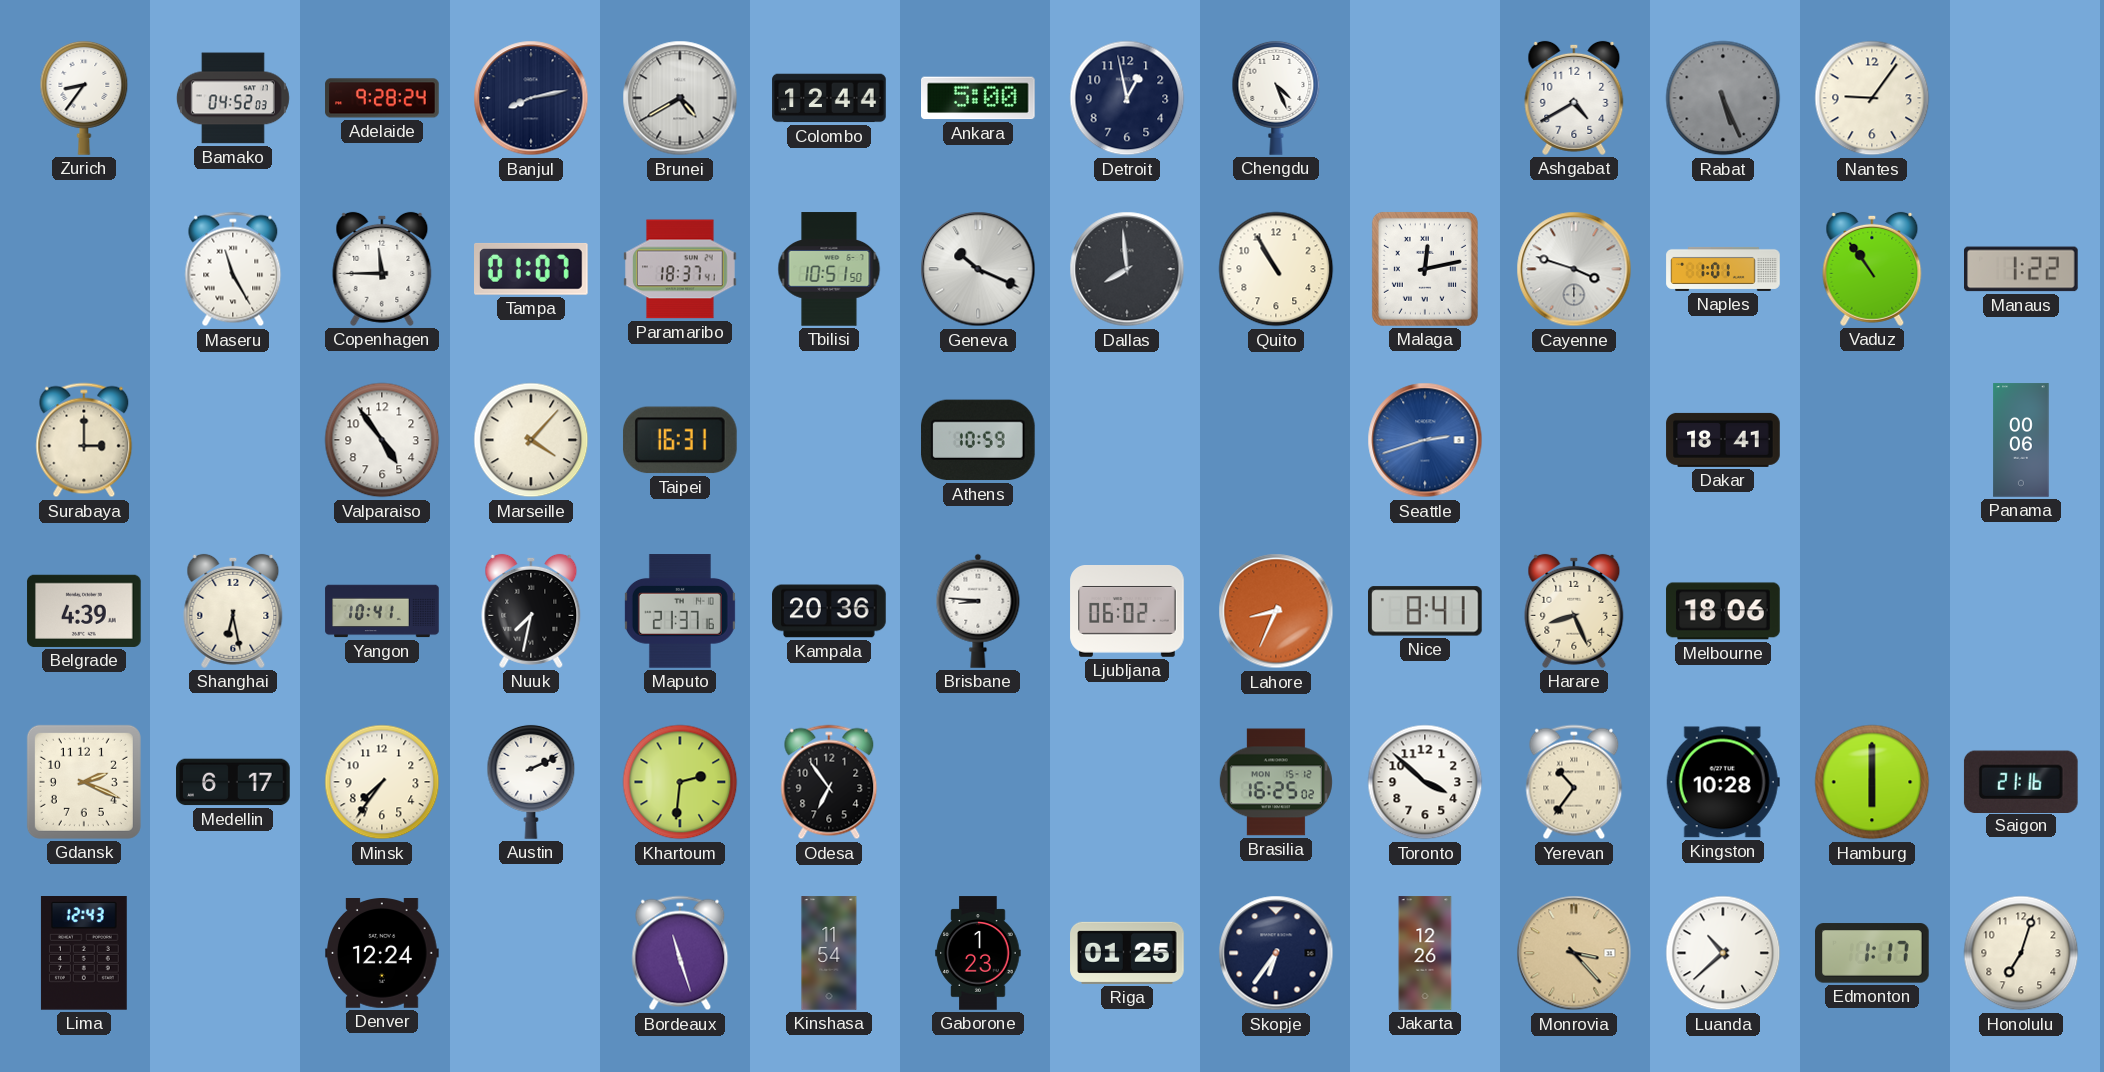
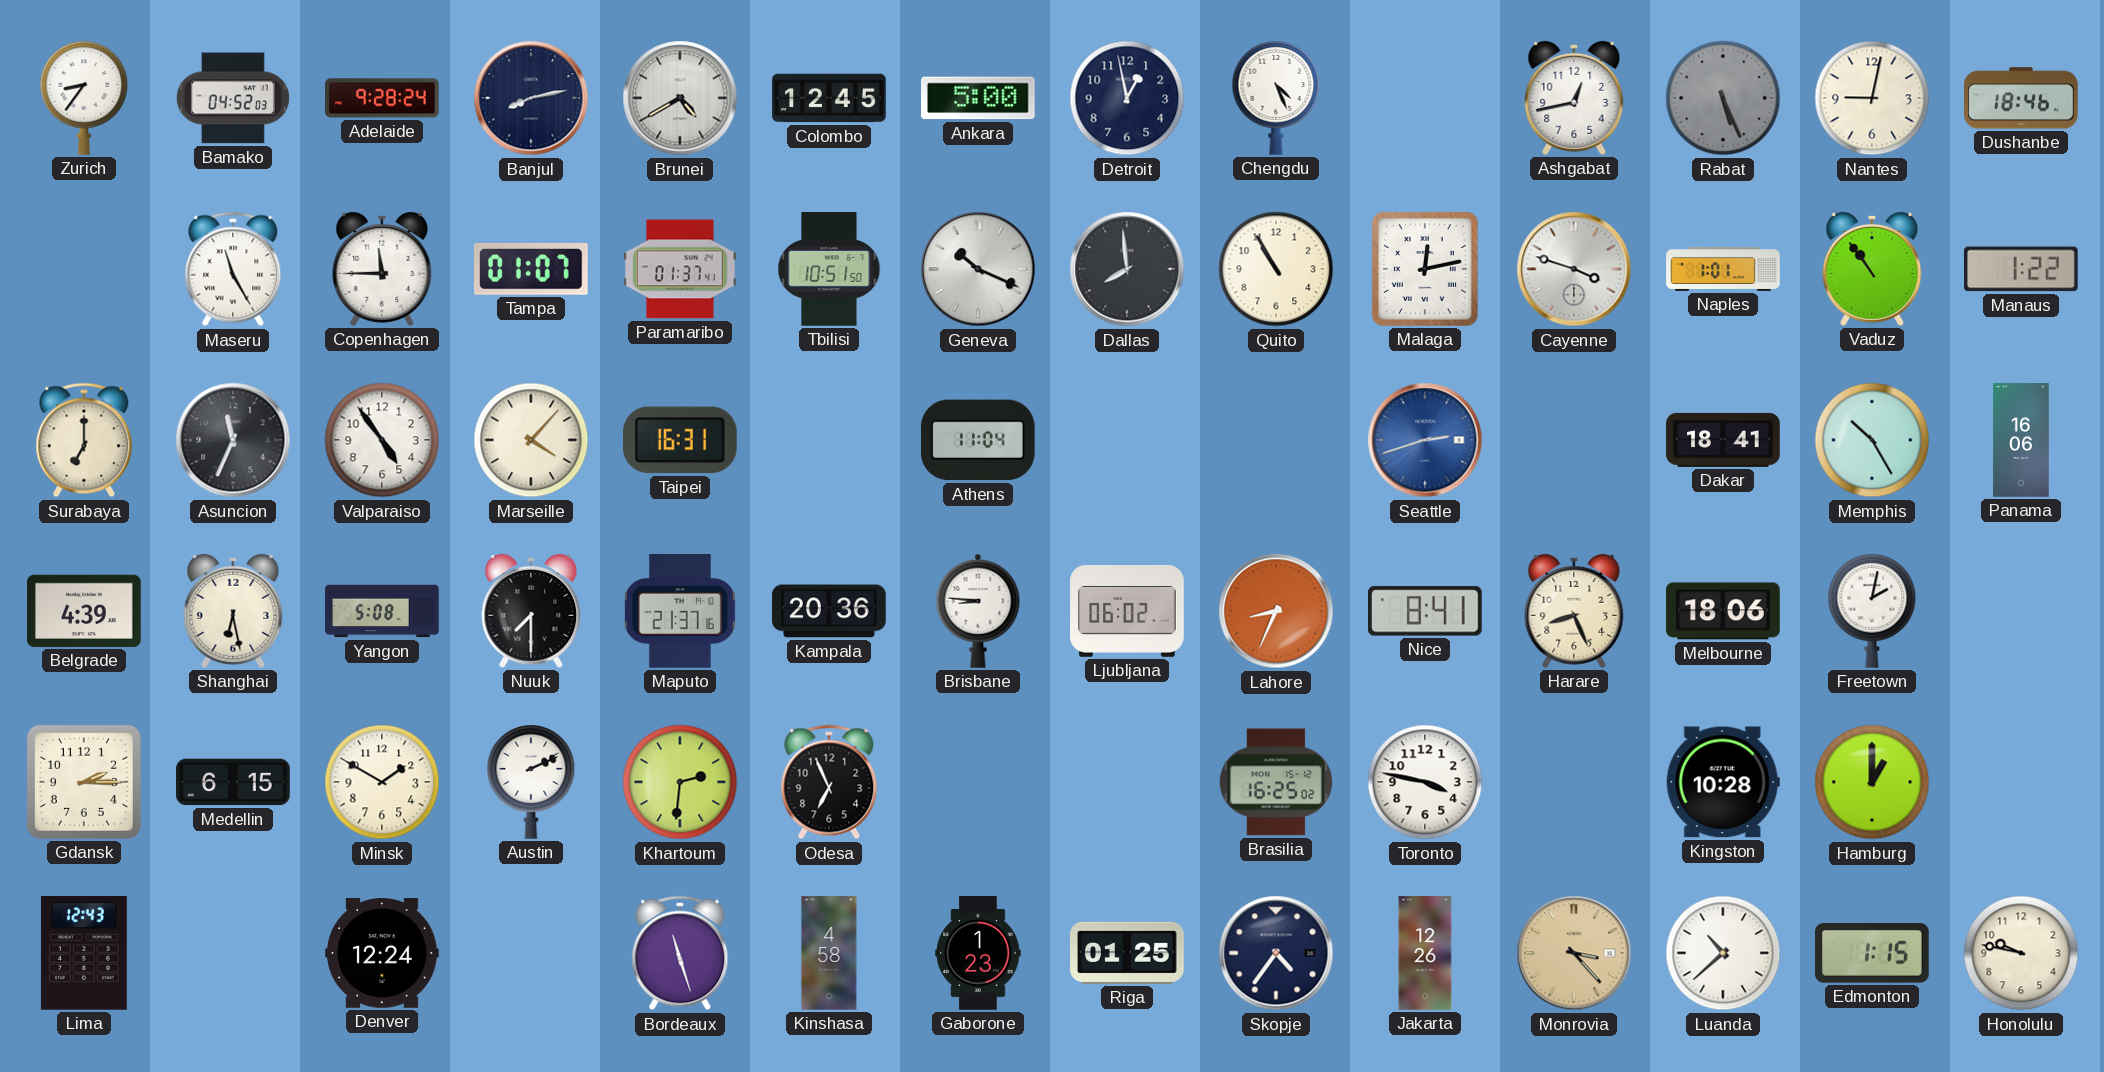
Colombo: 12:44 -> 12:45
Ashgabat: 4:40 -> 12:43
Nantes: 9:06 -> 9:02
Dushanbe: none -> 18:46
Paramaribo: 18:37 -> 01:37
Surabaya: 3:00 -> 7:00
Asuncion: none -> 11:34
Athens: 10:59 -> 11:04
Memphis: none -> 10:25
Panama: 00:06 -> 16:06
Yangon: 10:41 -> 5:08
Nuuk: 7:32 -> 7:30
Freetown: none -> 2:02
Gdansk: 2:19 -> 2:15
Medellin: 6:17 -> 6:15
Minsk: 7:36 -> 1:50
Odesa: 6:54 -> 6:56
Toronto: 3:52 -> 3:47
Yerevan: 10:36 -> none
Hamburg: 6:00 -> 1:00
Saigon: 21:16 -> none
Kinshasa: 11:54 -> 4:58
Skopje: 6:36 -> 4:36
Edmonton: 1:17 -> 1:15
Honolulu: 7:03 -> 9:47
